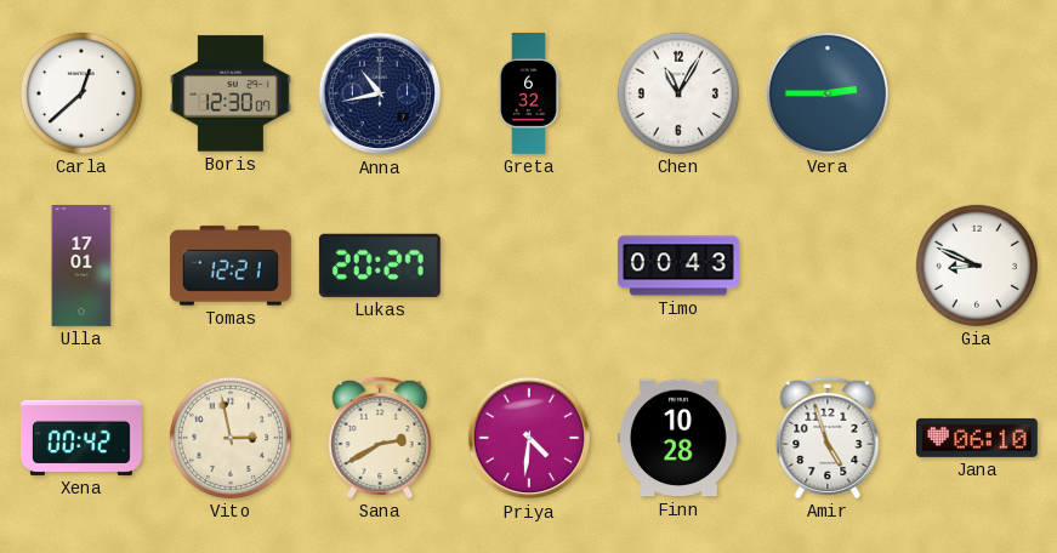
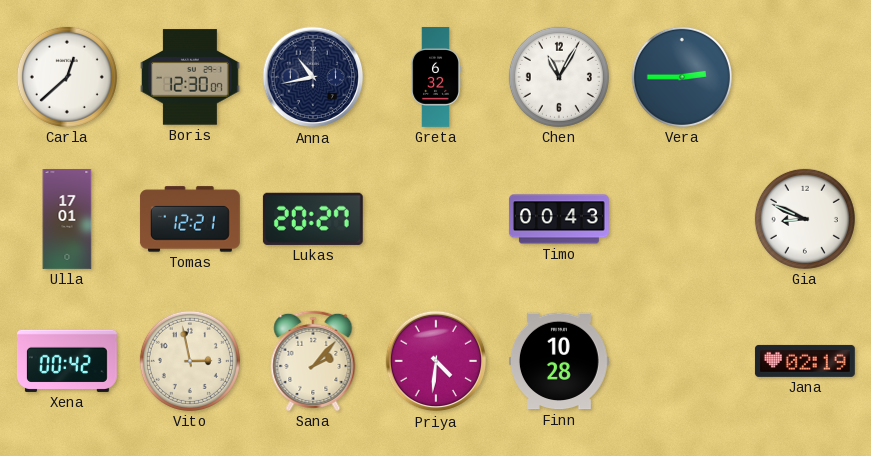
Sana: 2:40 -> 2:07
Amir: 4:57 -> none
Jana: 06:10 -> 02:19
